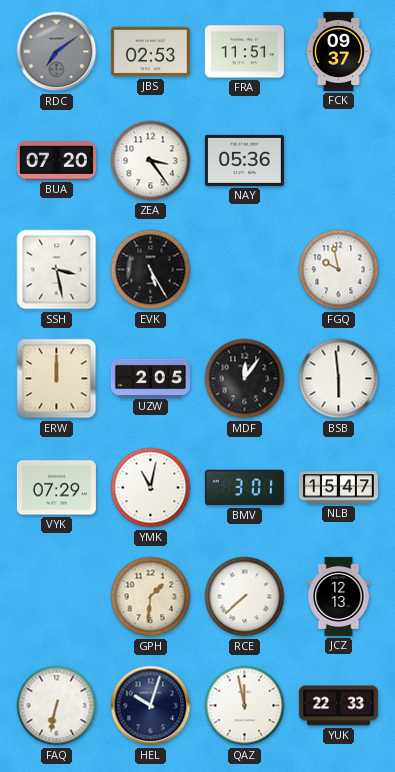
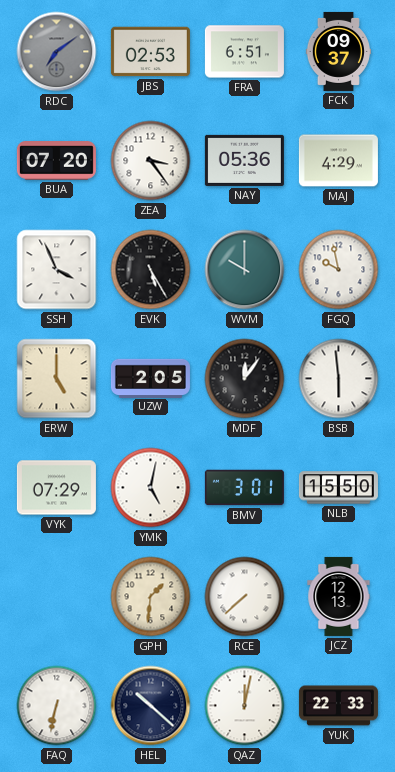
FRA: 11:51 -> 6:51
MAJ: none -> 4:29
SSH: 3:28 -> 3:56
WVM: none -> 10:00
ERW: 12:00 -> 5:00
YMK: 11:02 -> 5:02
NLB: 15:47 -> 15:50
HEL: 10:03 -> 10:22
QAZ: 11:58 -> 12:02
